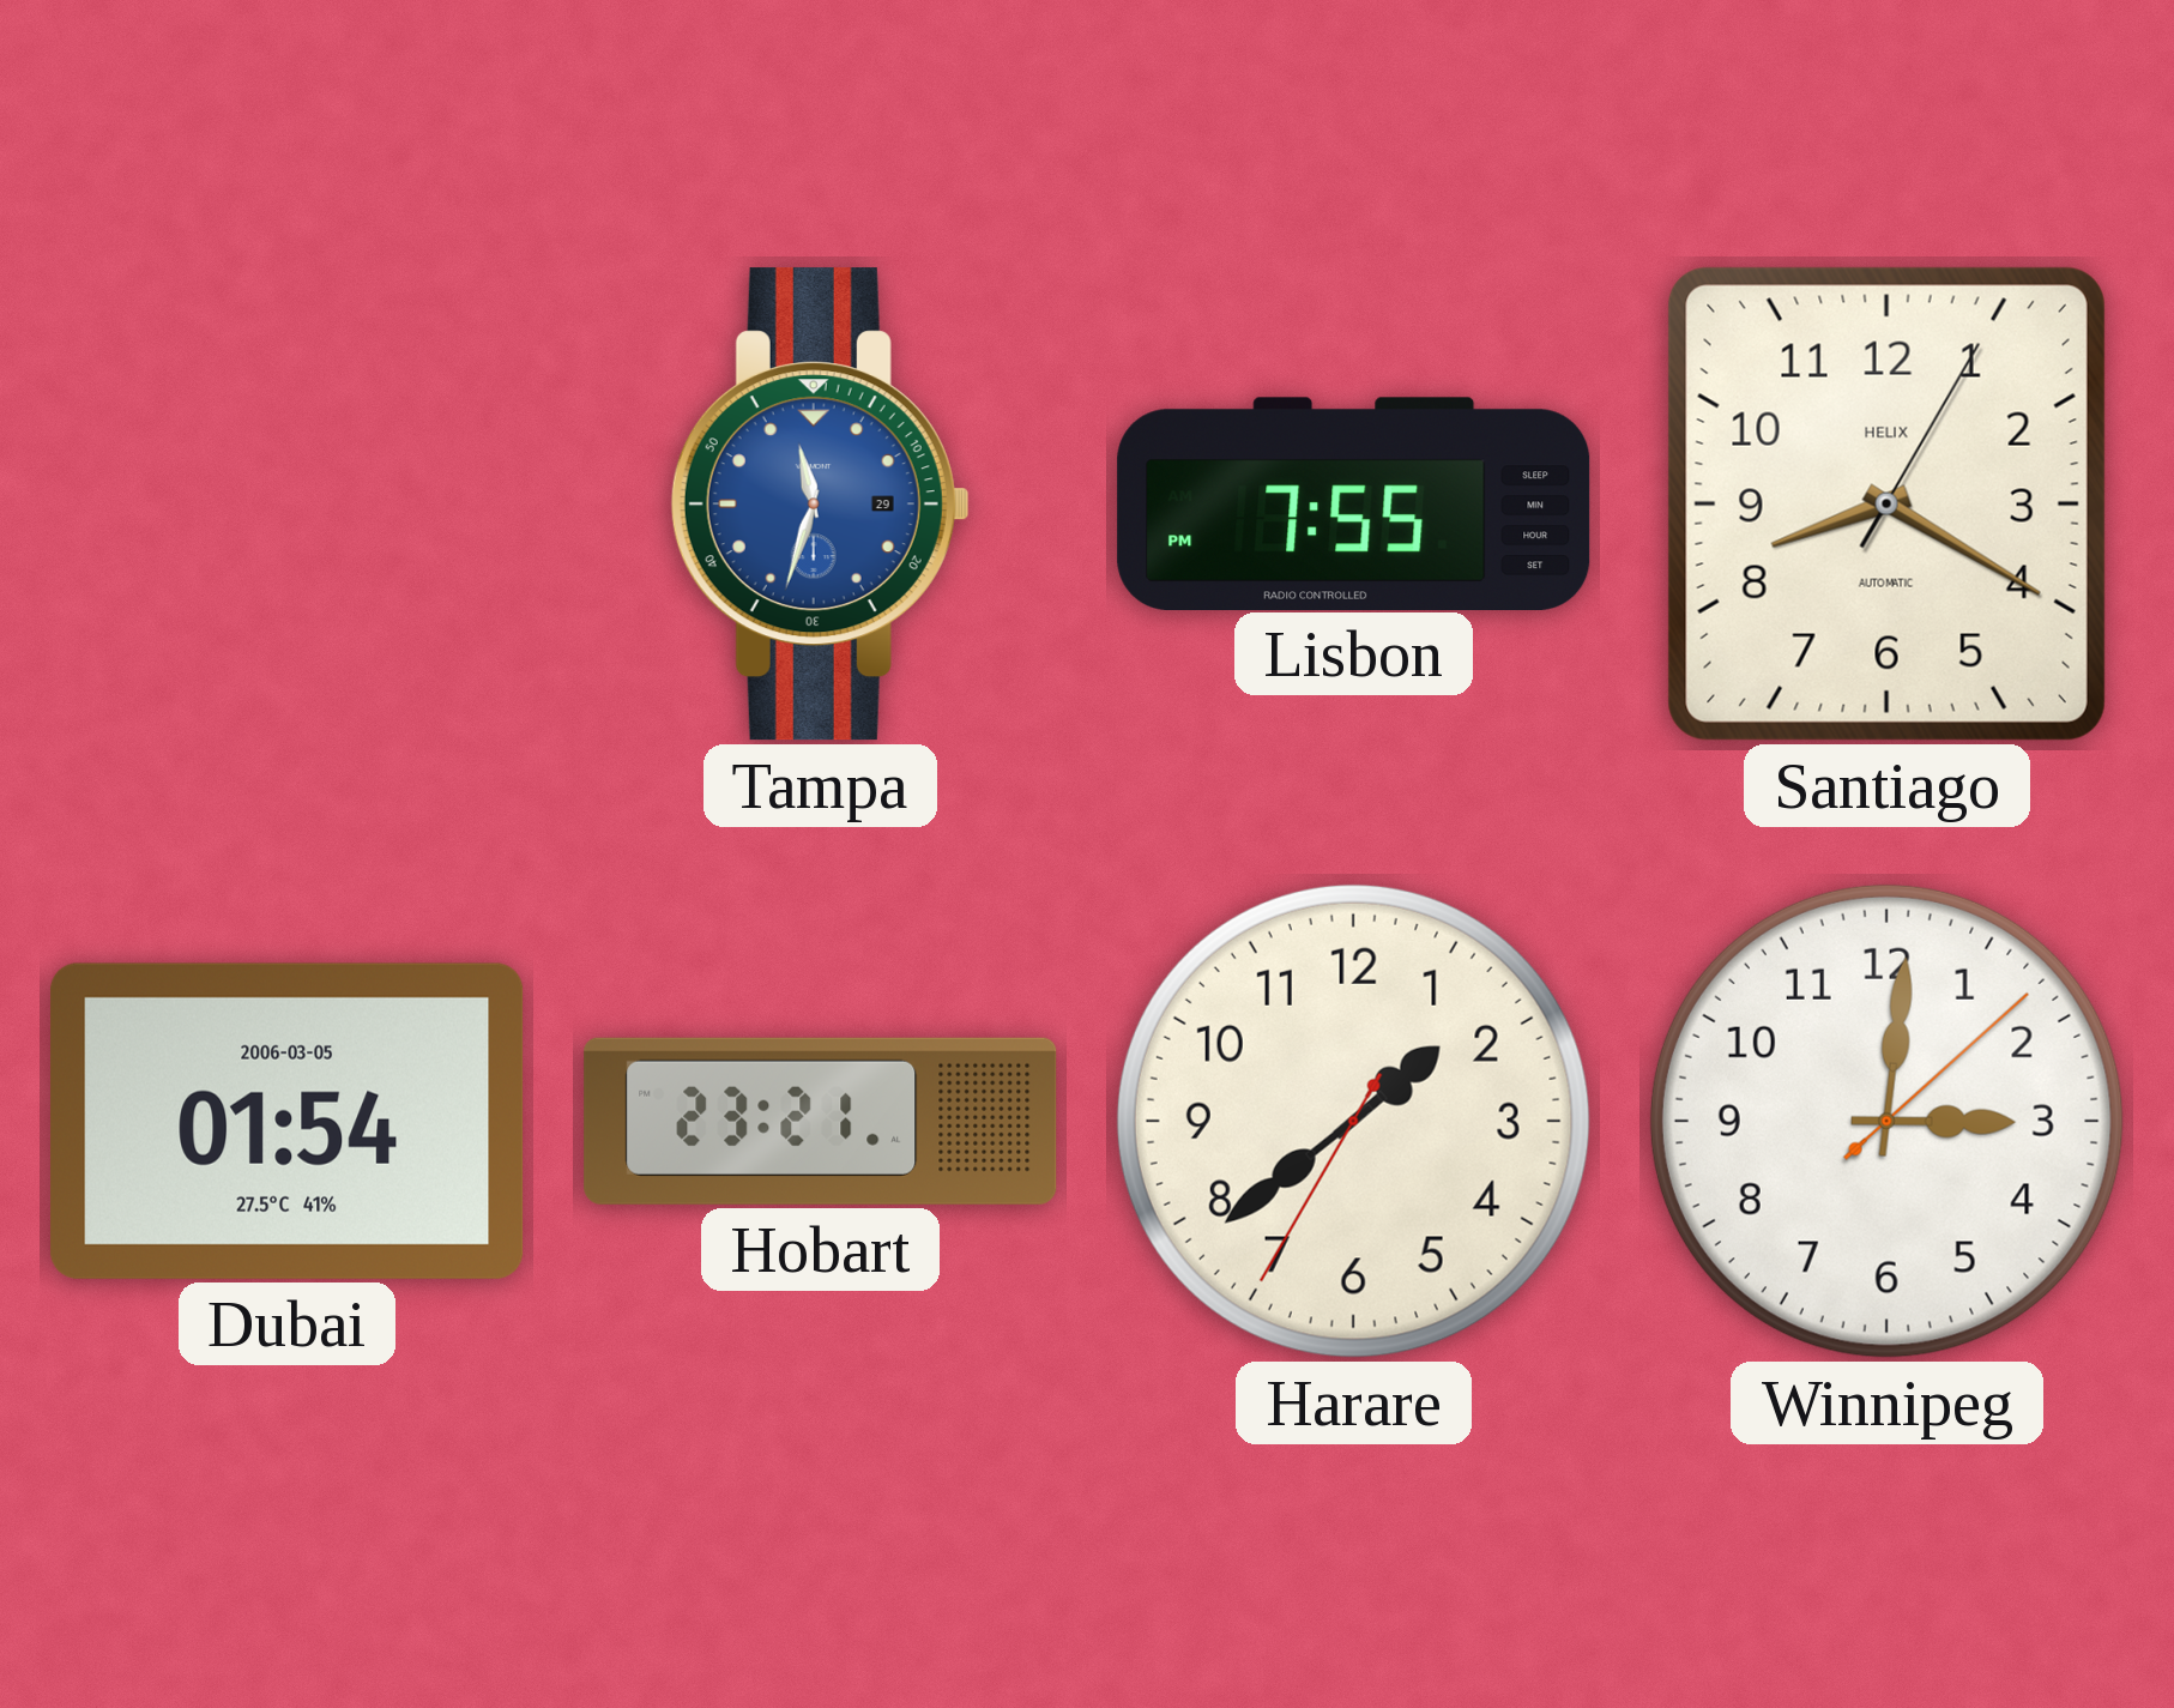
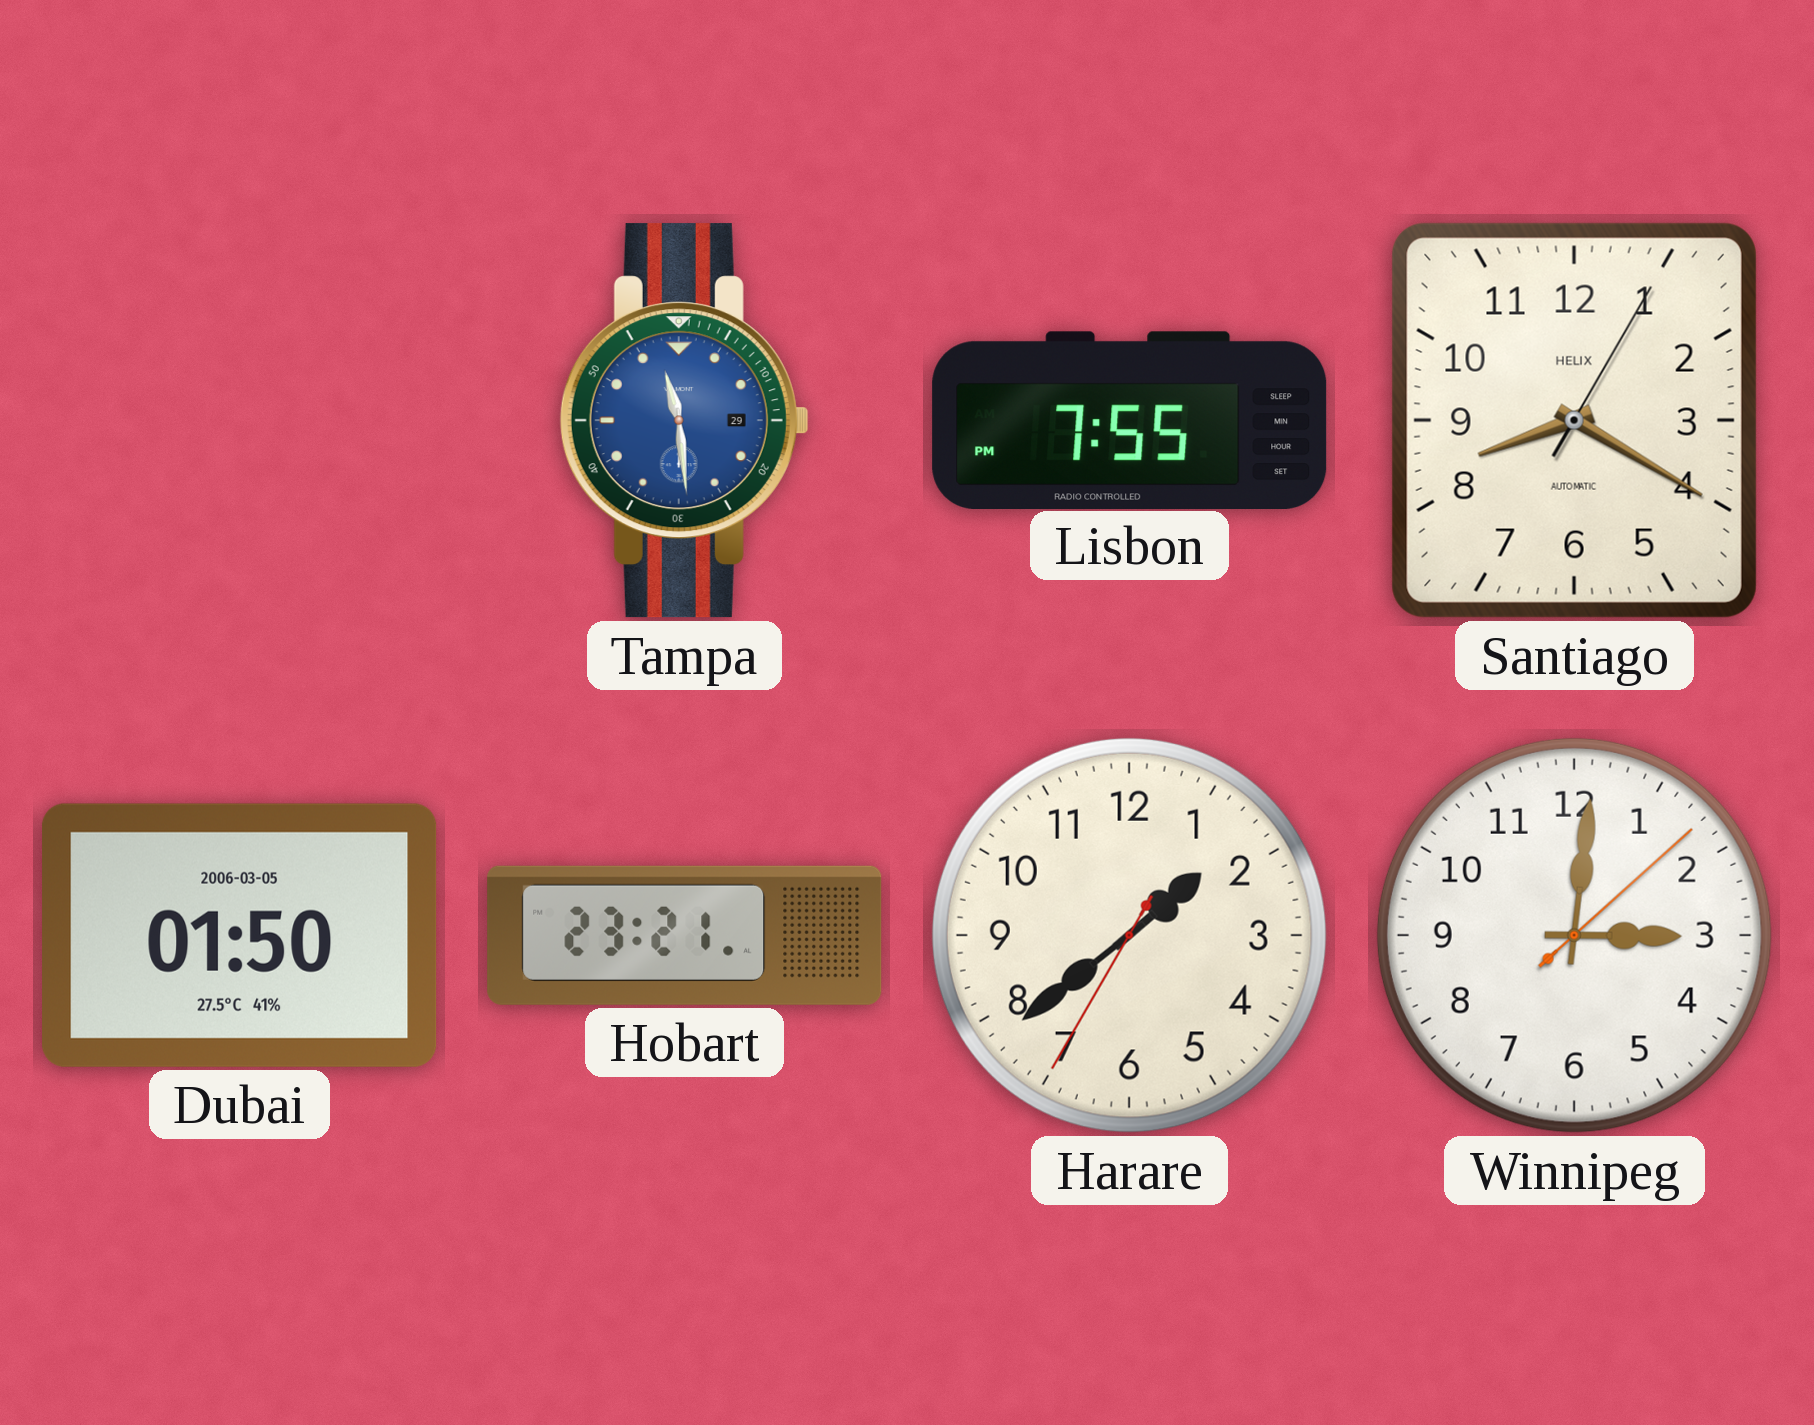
Tampa: 11:33 -> 11:29
Dubai: 01:54 -> 01:50
